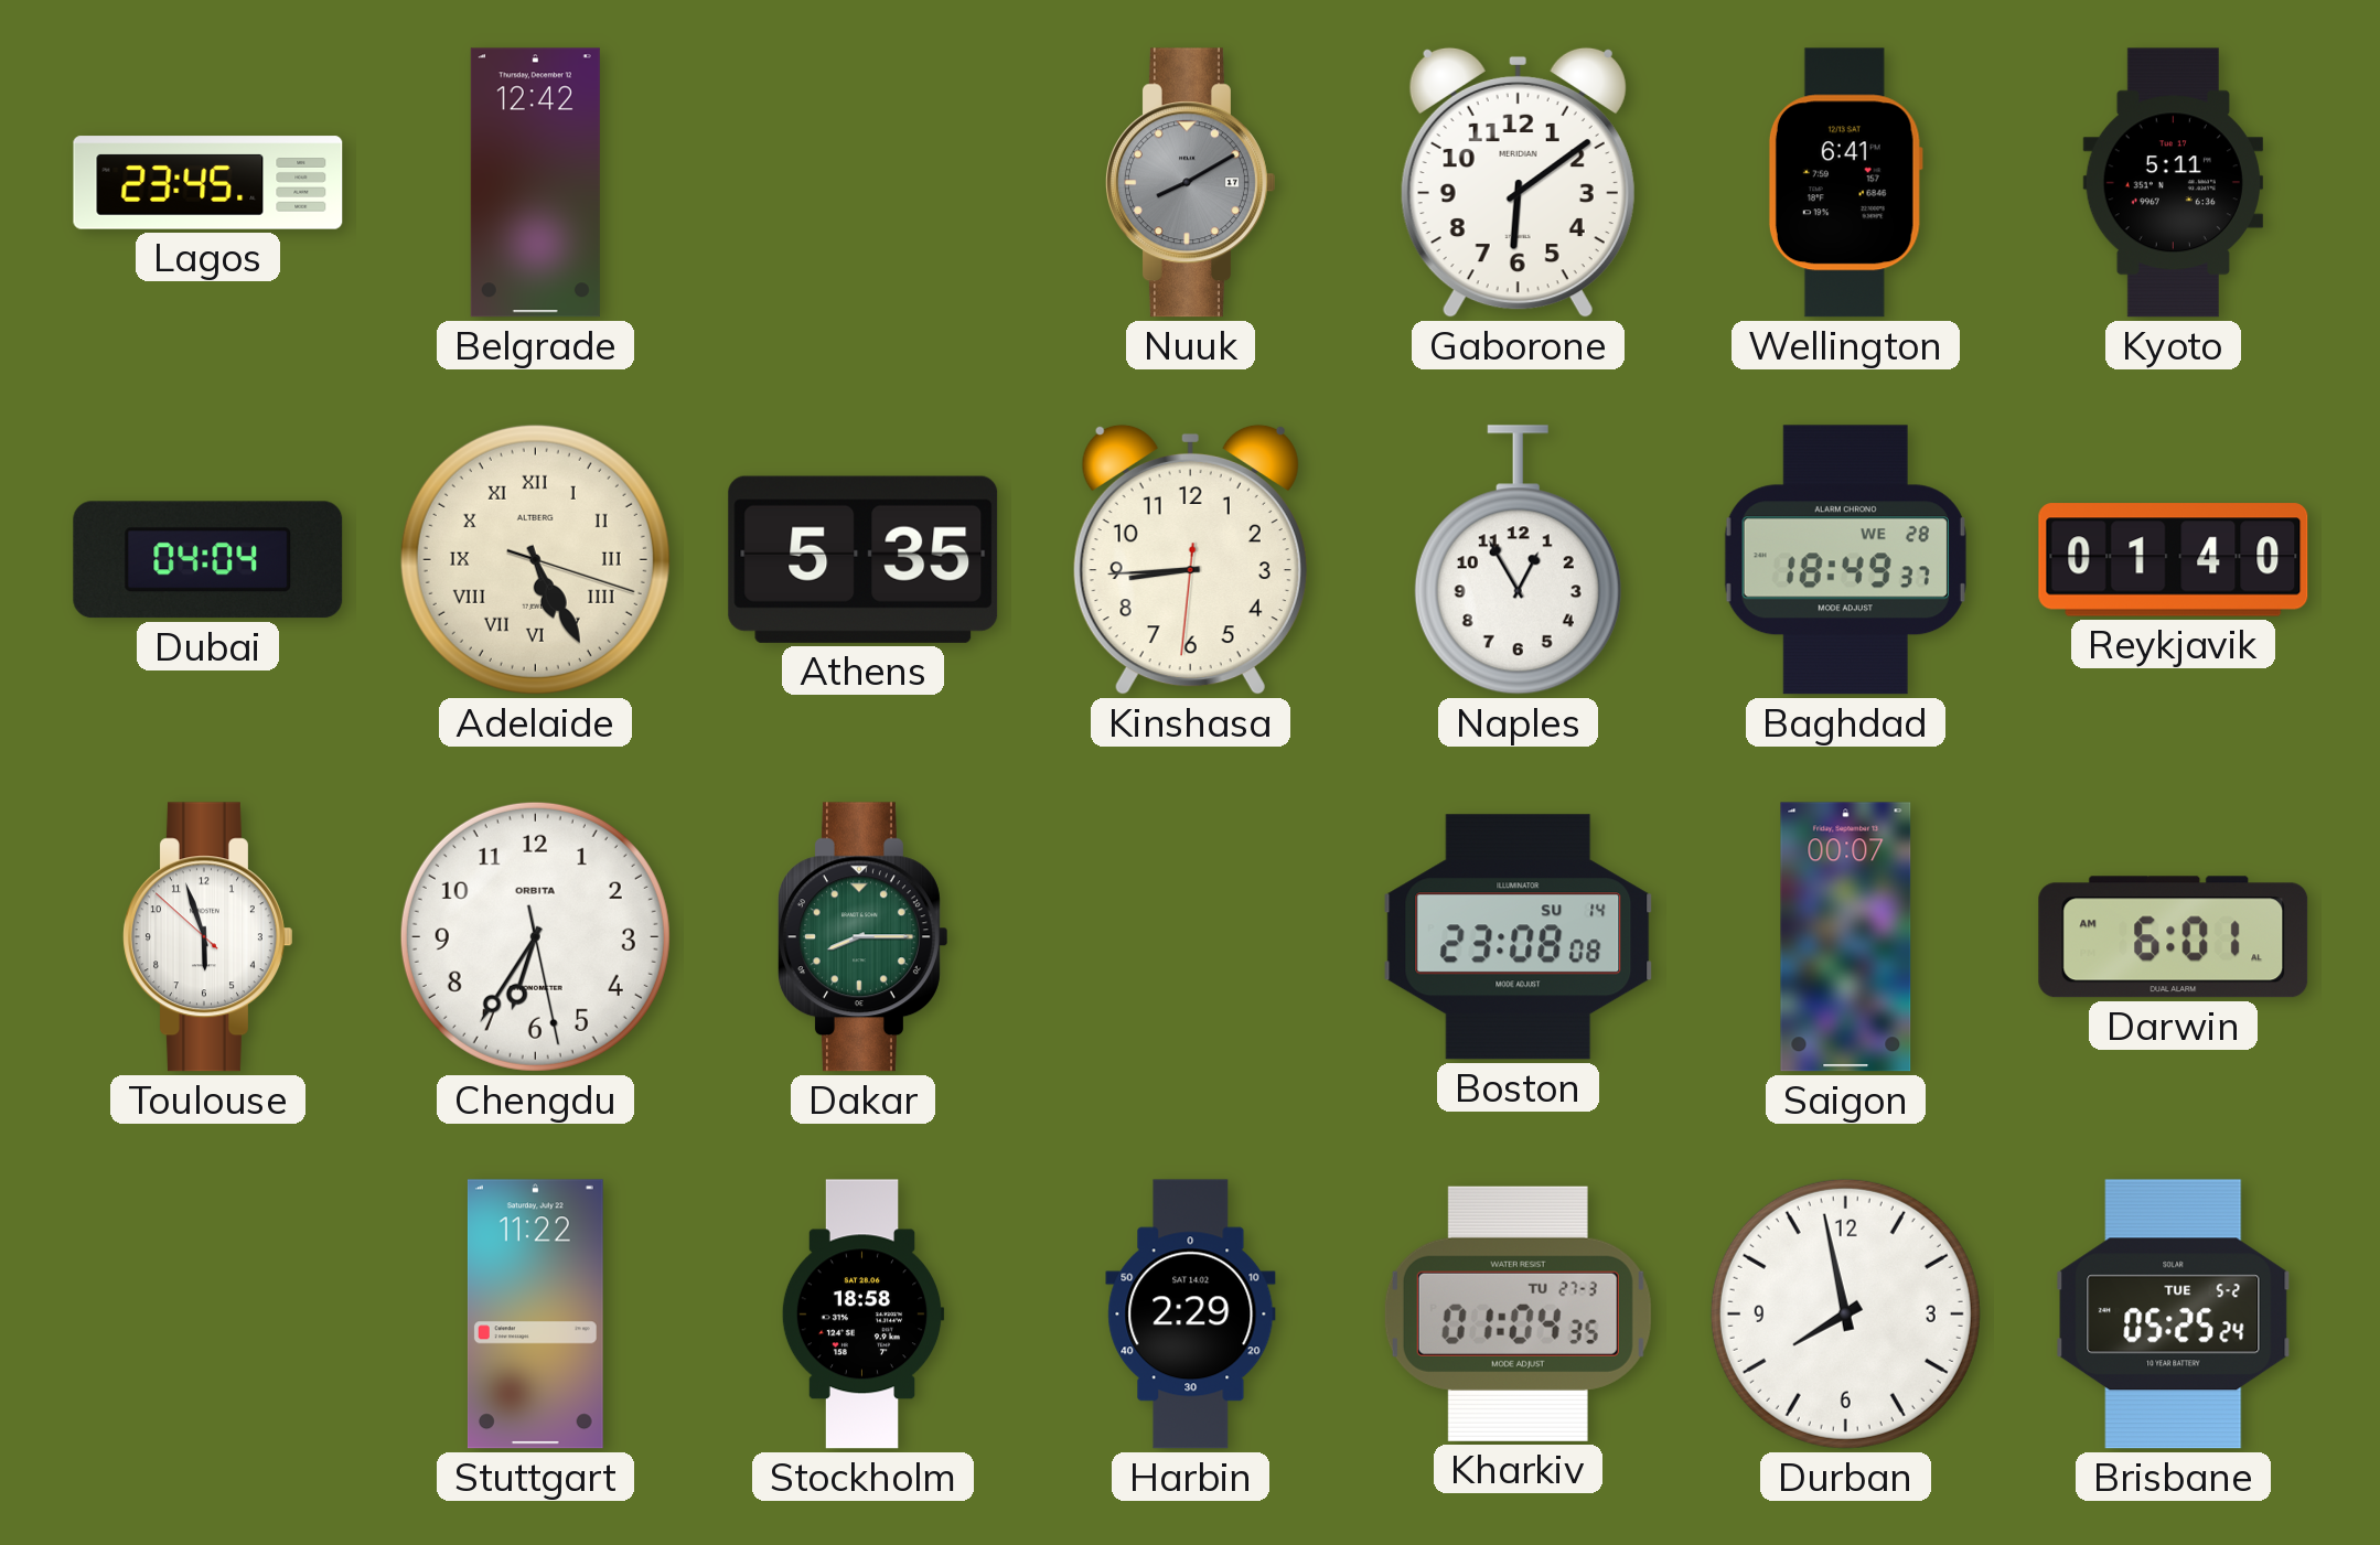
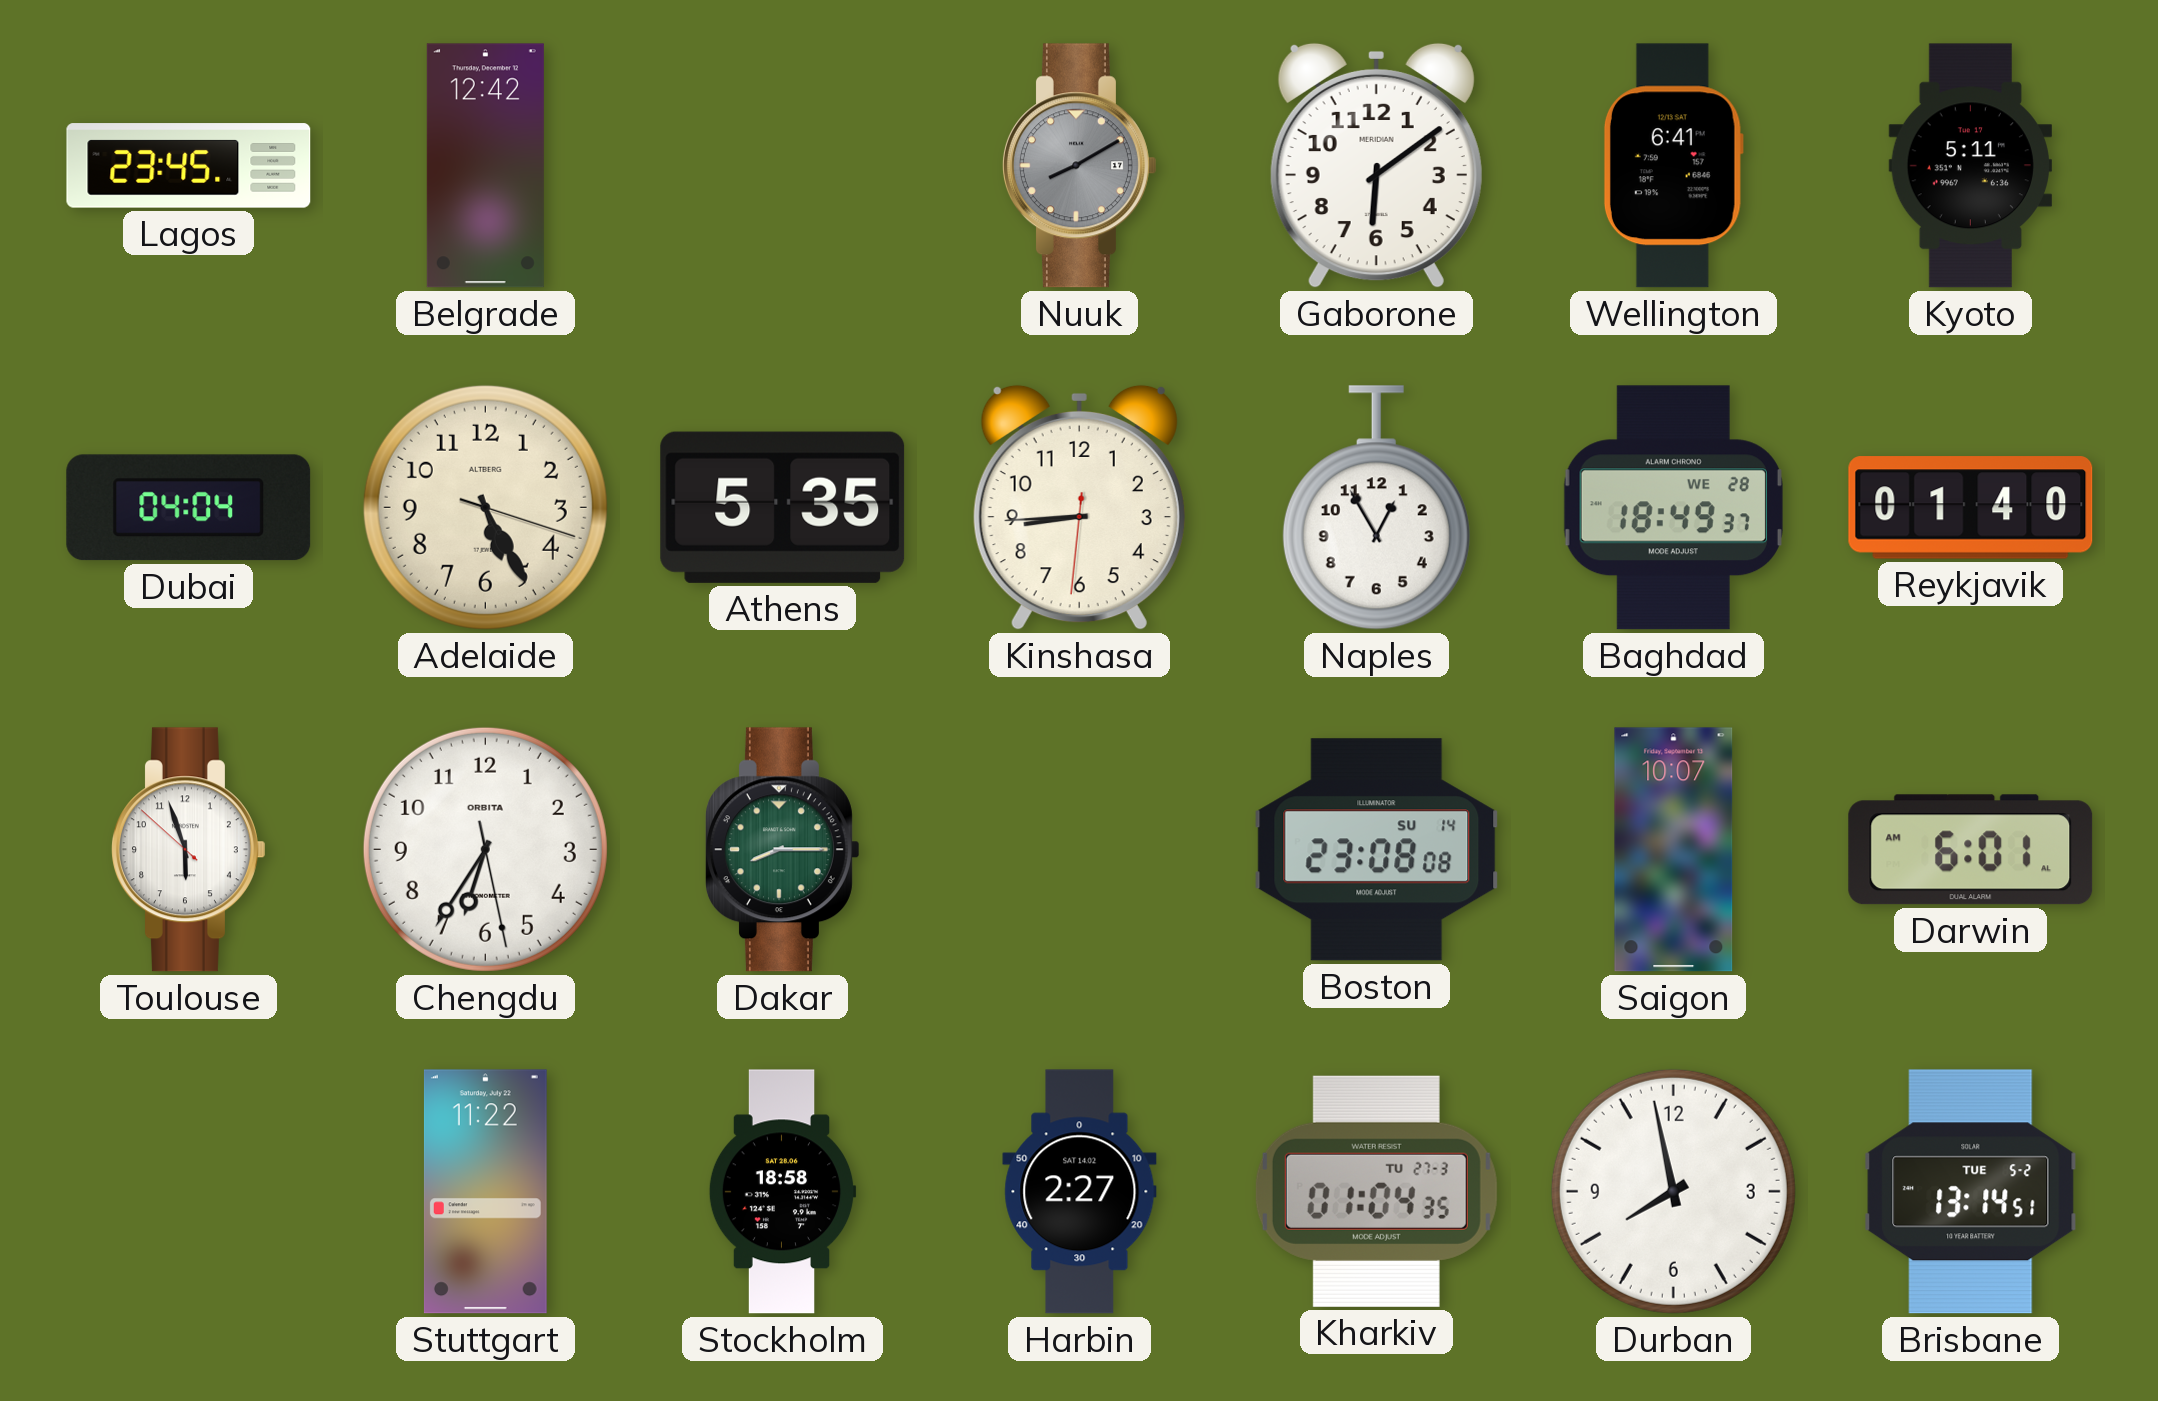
Adelaide numerals: Roman -> Arabic
Saigon: 00:07 -> 10:07
Harbin: 2:29 -> 2:27
Brisbane: 05:25 -> 13:14
